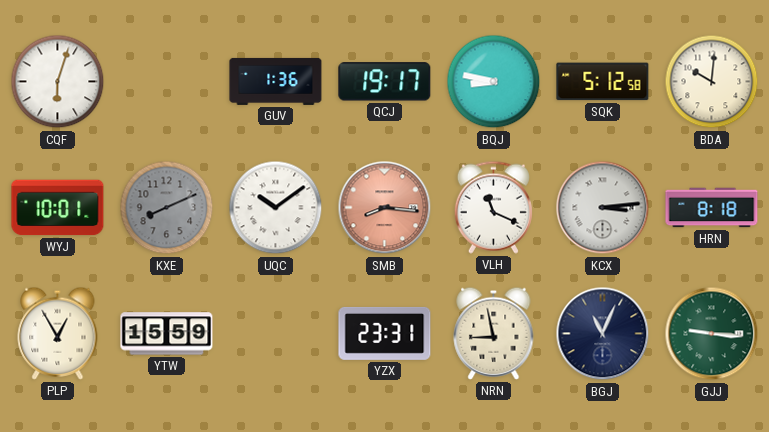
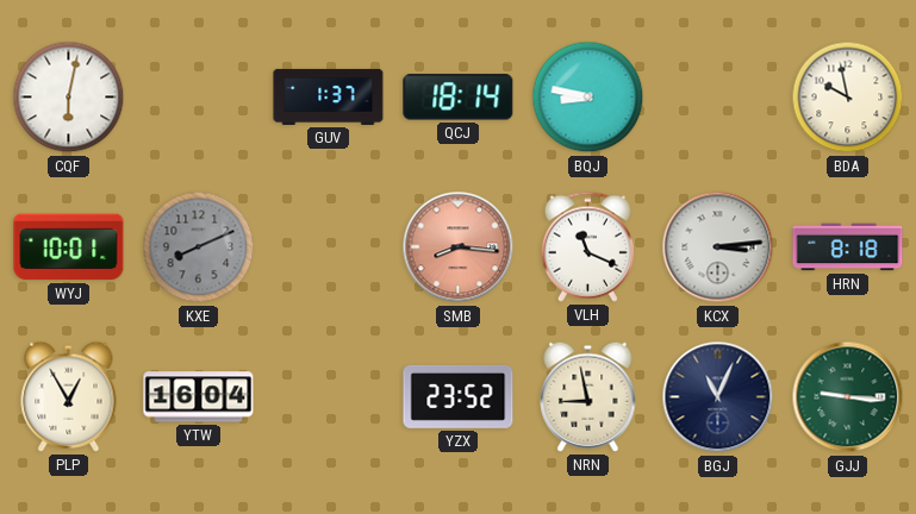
CQF: 6:03 -> 6:02
GUV: 1:36 -> 1:37
QCJ: 19:17 -> 18:14
SQK: 5:12 -> none
BDA: 10:01 -> 9:58
UQC: 10:09 -> none
YTW: 15:59 -> 16:04
YZX: 23:31 -> 23:52
